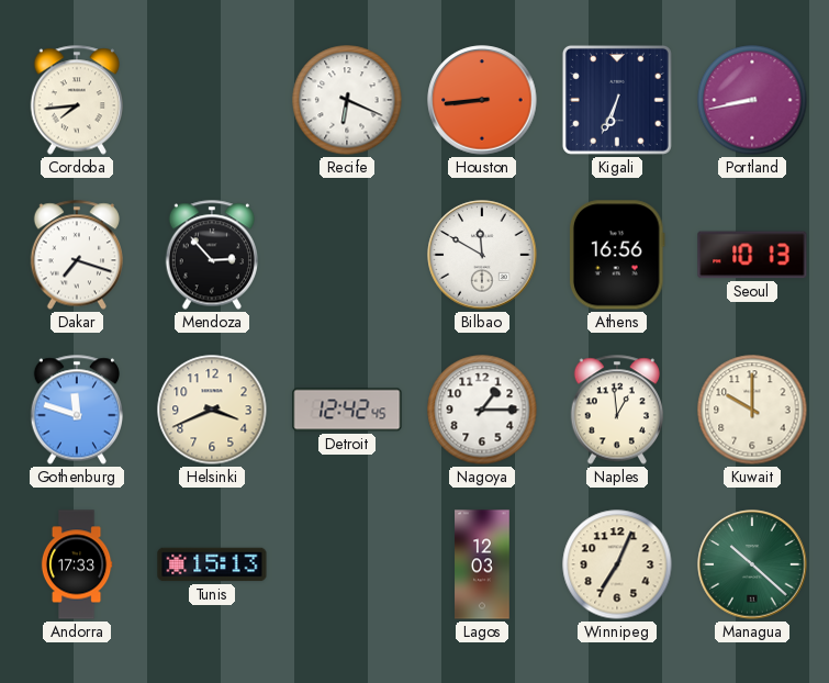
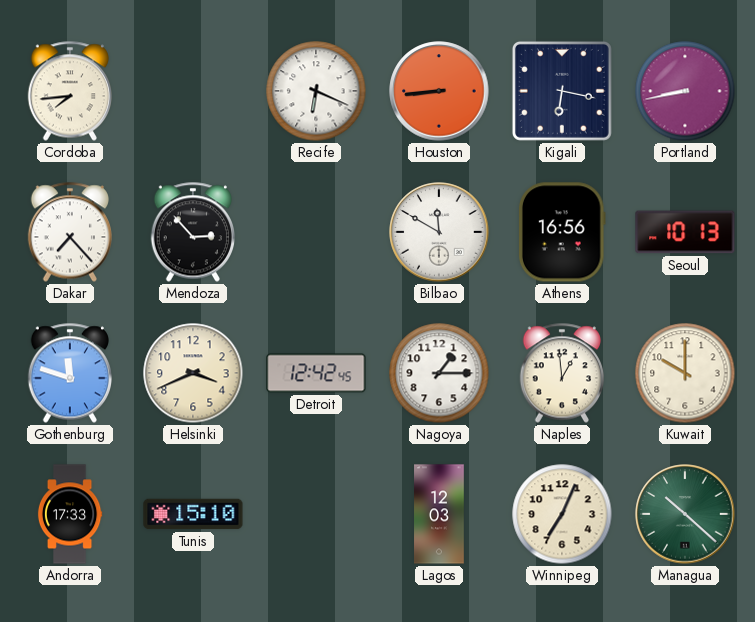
Kigali: 6:34 -> 6:17
Dakar: 7:18 -> 7:23
Tunis: 15:13 -> 15:10
